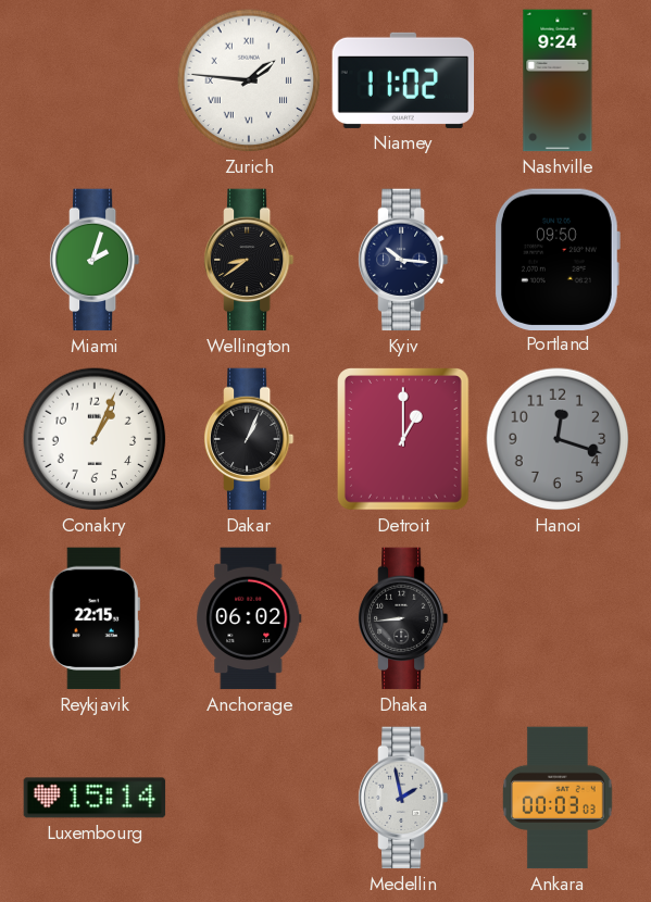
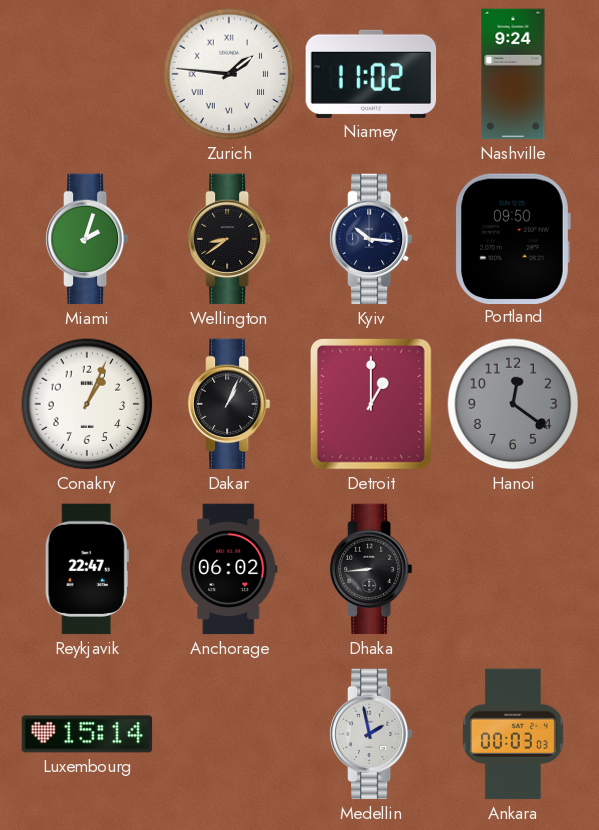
Hanoi: 12:18 -> 12:21
Reykjavik: 22:15 -> 22:47
